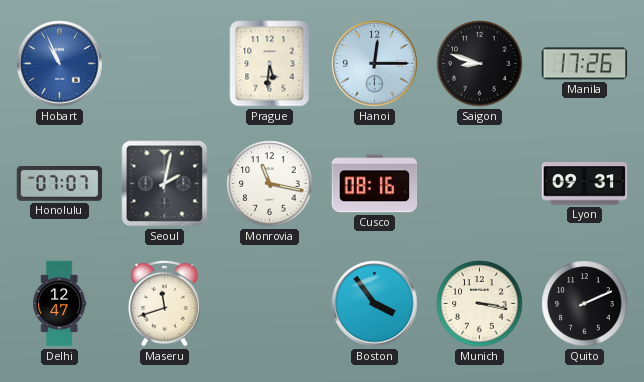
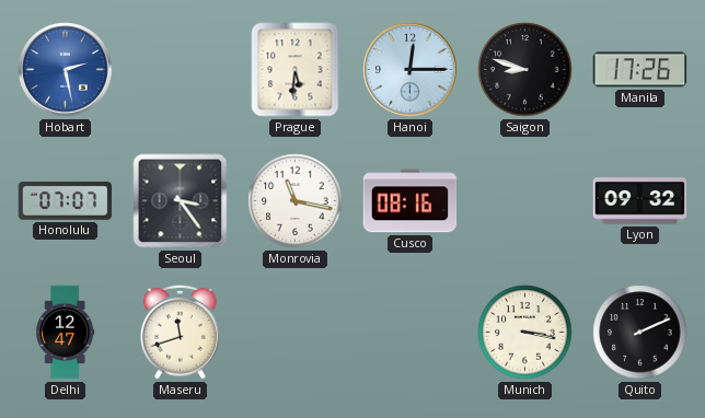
Hobart: 10:56 -> 2:28
Seoul: 2:02 -> 3:24
Lyon: 09:31 -> 09:32
Boston: 3:54 -> none
